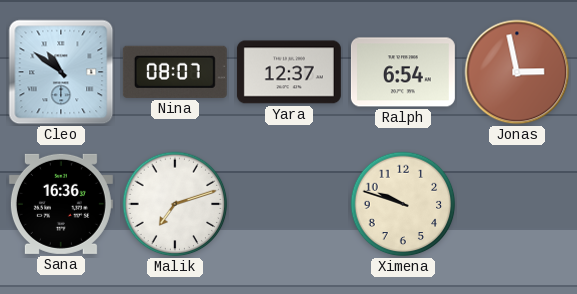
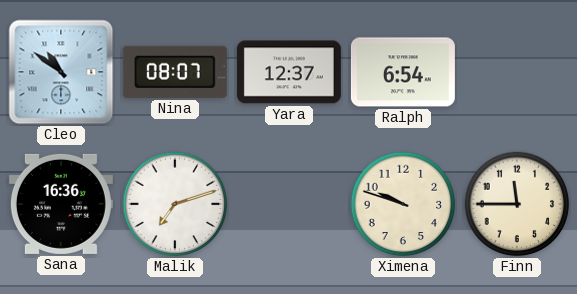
Jonas: 2:58 -> none
Finn: none -> 11:45
